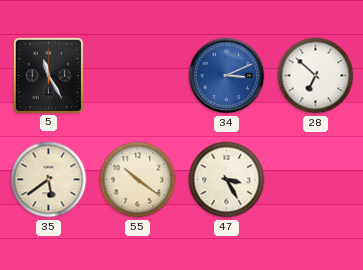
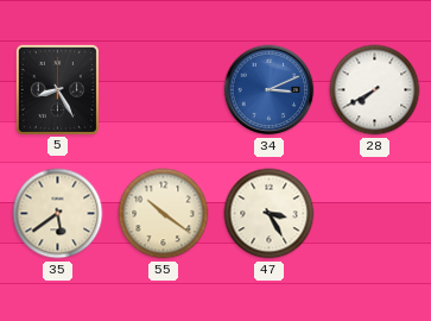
5: 11:25 -> 8:25
28: 6:52 -> 7:40
